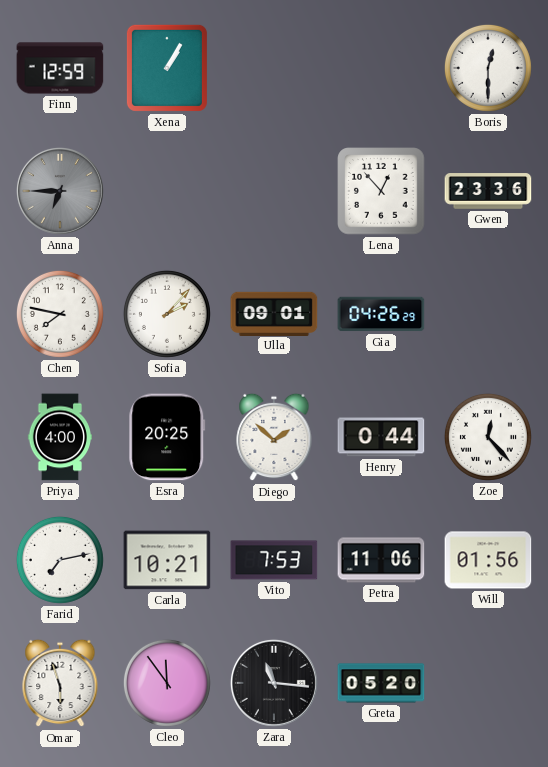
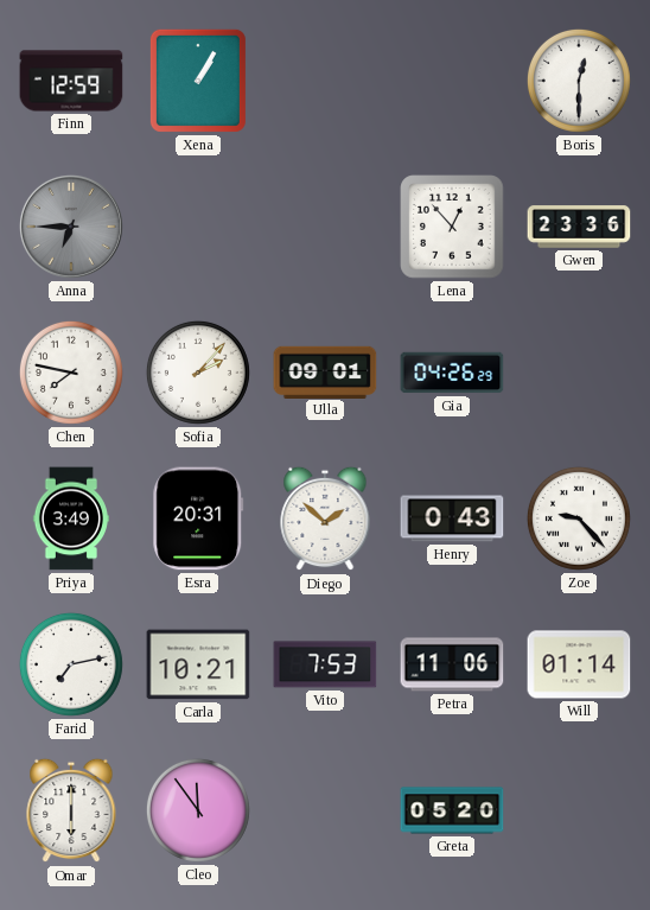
Priya: 4:00 -> 3:49
Esra: 20:25 -> 20:31
Henry: 0:44 -> 0:43
Zoe: 12:23 -> 9:23
Will: 01:56 -> 01:14
Omar: 5:57 -> 6:00
Zara: 11:16 -> none
